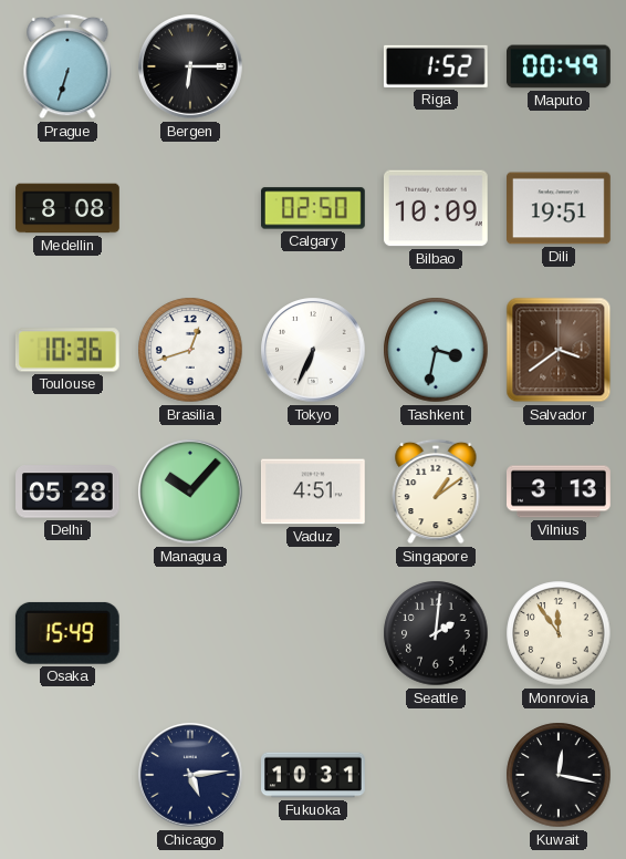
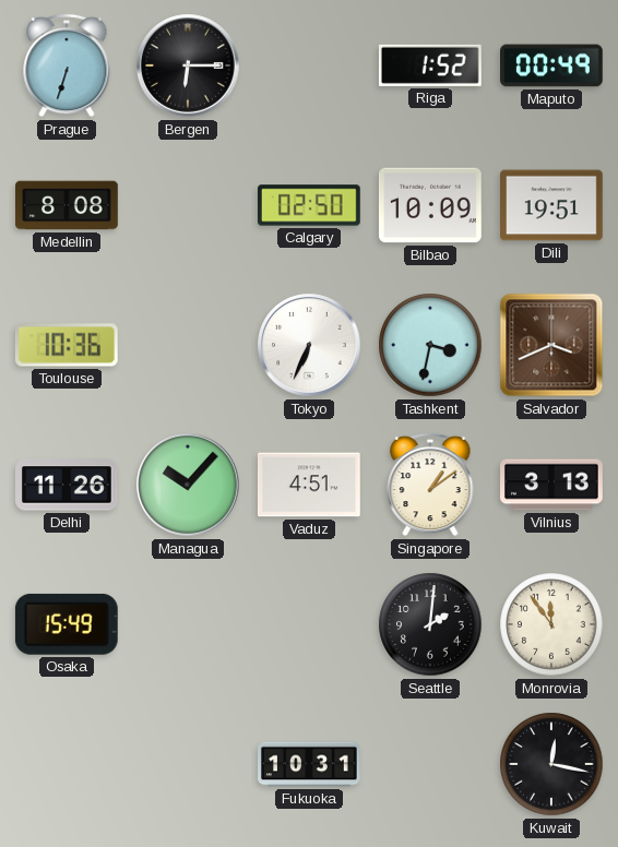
Brasilia: 12:42 -> none
Salvador: 3:39 -> 3:41
Delhi: 05:28 -> 11:26
Chicago: 5:14 -> none
